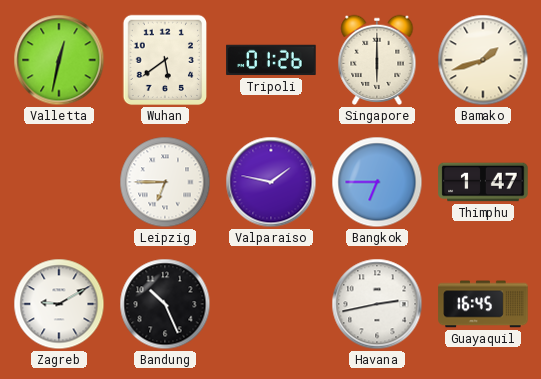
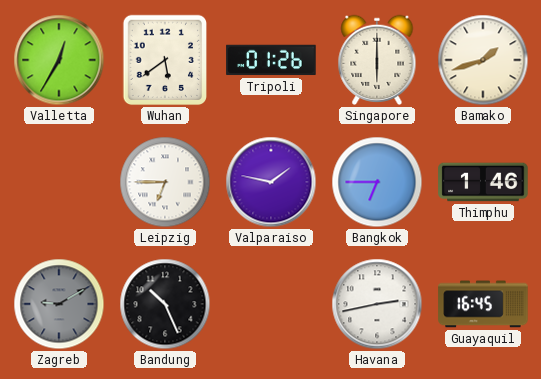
Valletta: 12:32 -> 12:35
Thimphu: 1:47 -> 1:46
Zagreb dial: white -> grey
